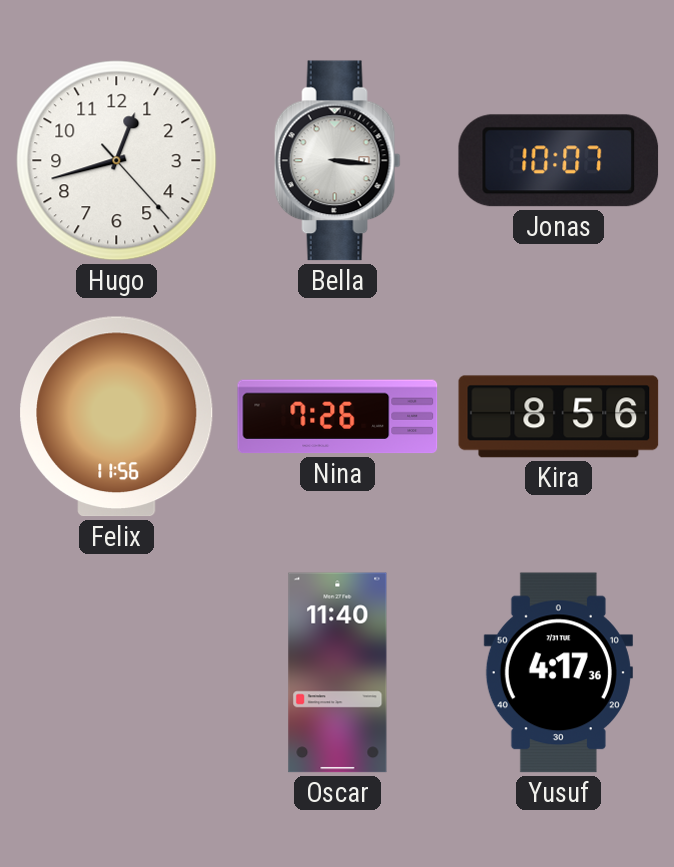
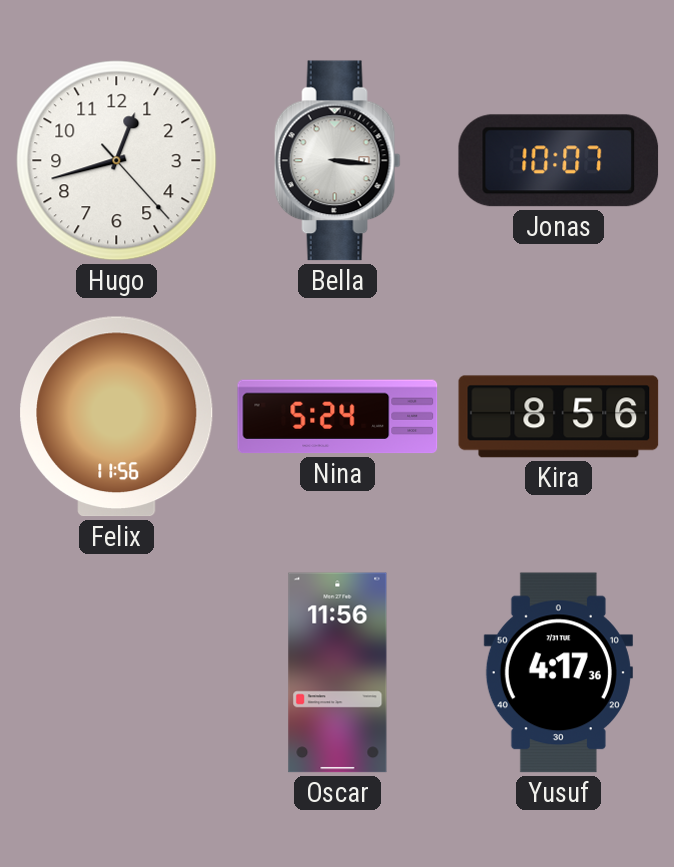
Nina: 7:26 -> 5:24
Oscar: 11:40 -> 11:56
